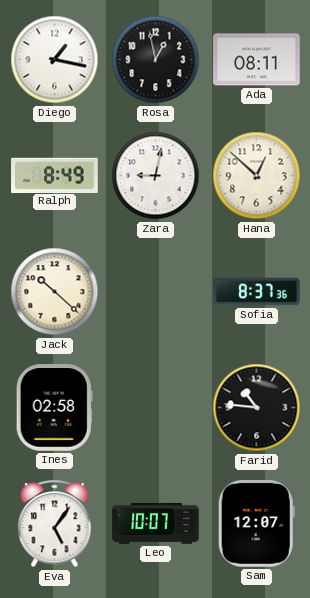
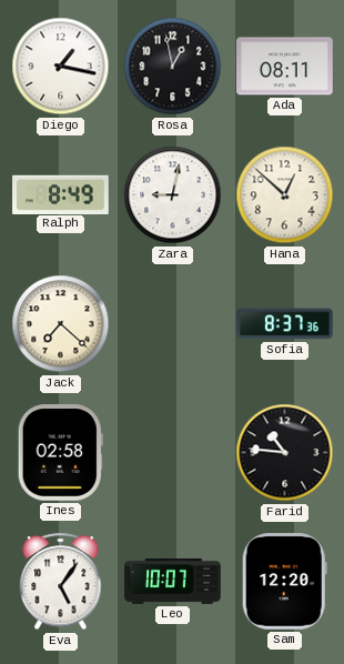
Jack: 10:22 -> 7:22
Sam: 12:07 -> 12:20
